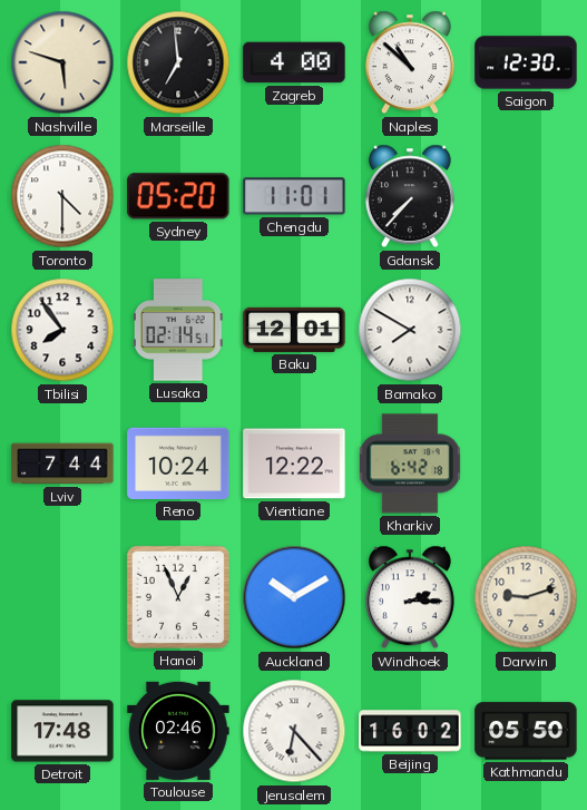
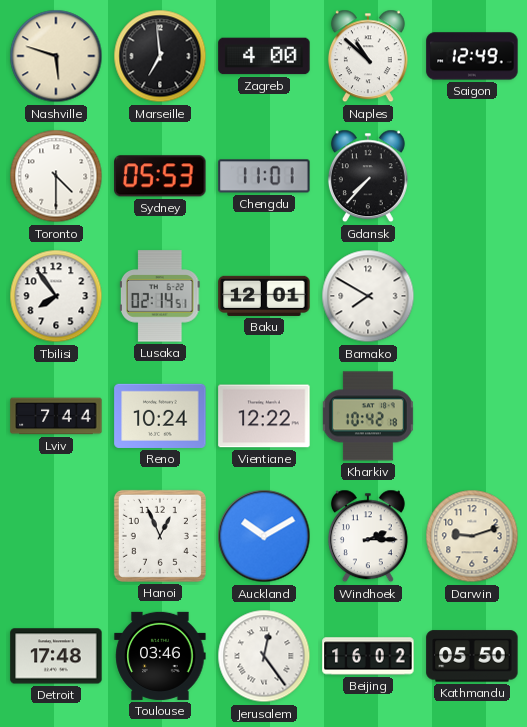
Saigon: 12:30 -> 12:49
Sydney: 05:20 -> 05:53
Kharkiv: 6:42 -> 10:42
Toulouse: 02:46 -> 03:46
Jerusalem: 6:23 -> 12:24
